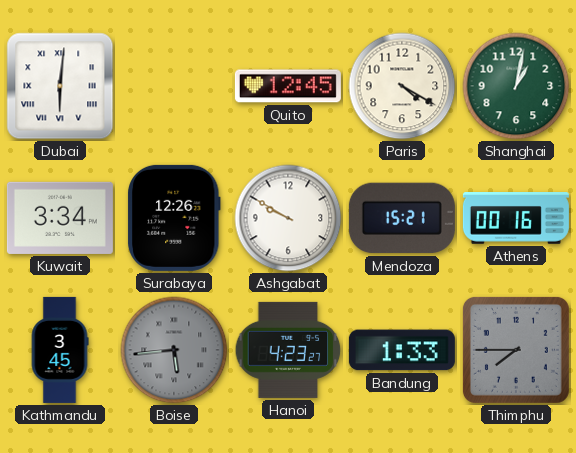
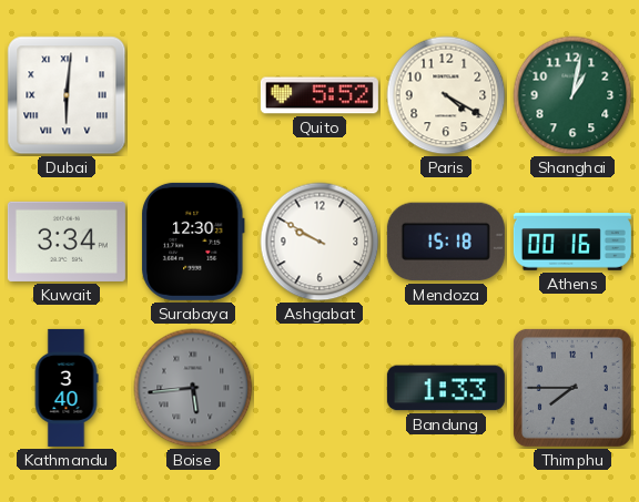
Quito: 12:45 -> 5:52
Surabaya: 12:26 -> 12:30
Mendoza: 15:21 -> 15:18
Kathmandu: 3:45 -> 3:40
Hanoi: 4:23 -> none
